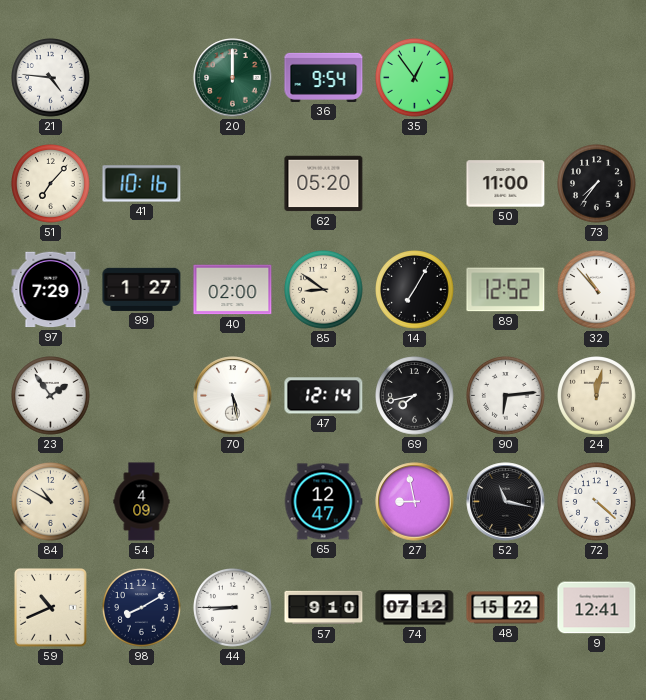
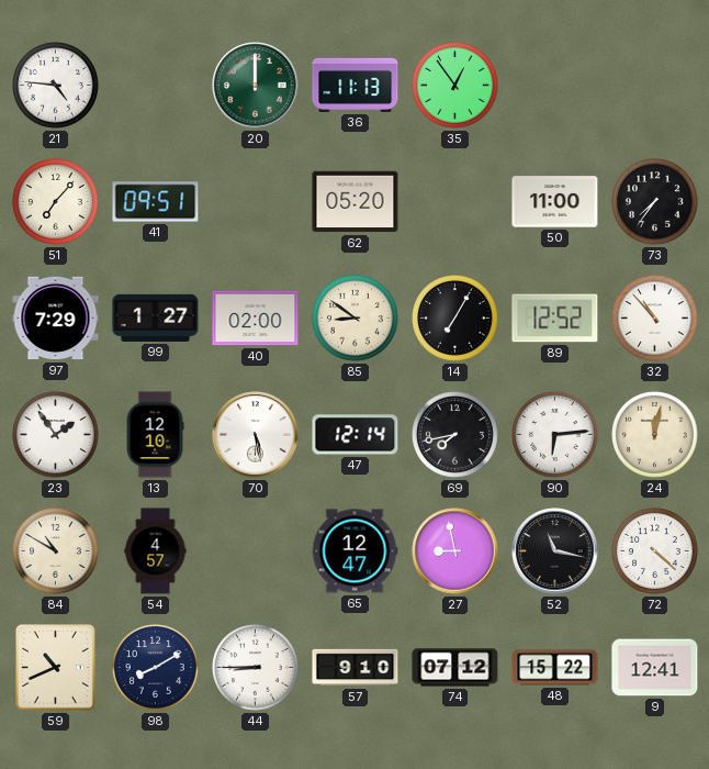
36: 9:54 -> 11:13
41: 10:16 -> 09:51
13: none -> 12:10
54: 4:09 -> 4:57
